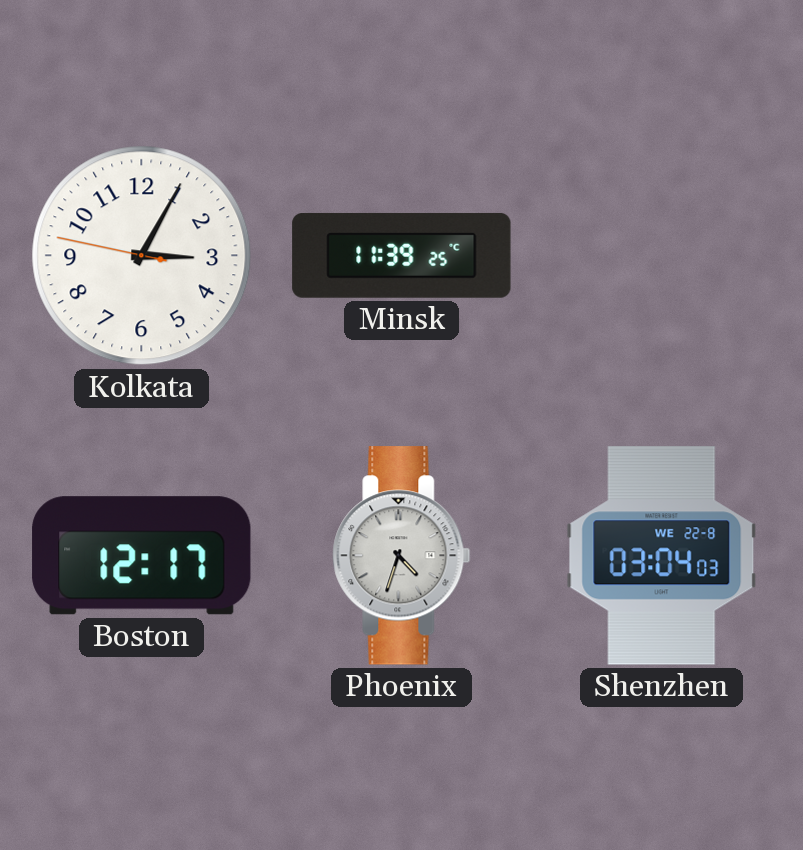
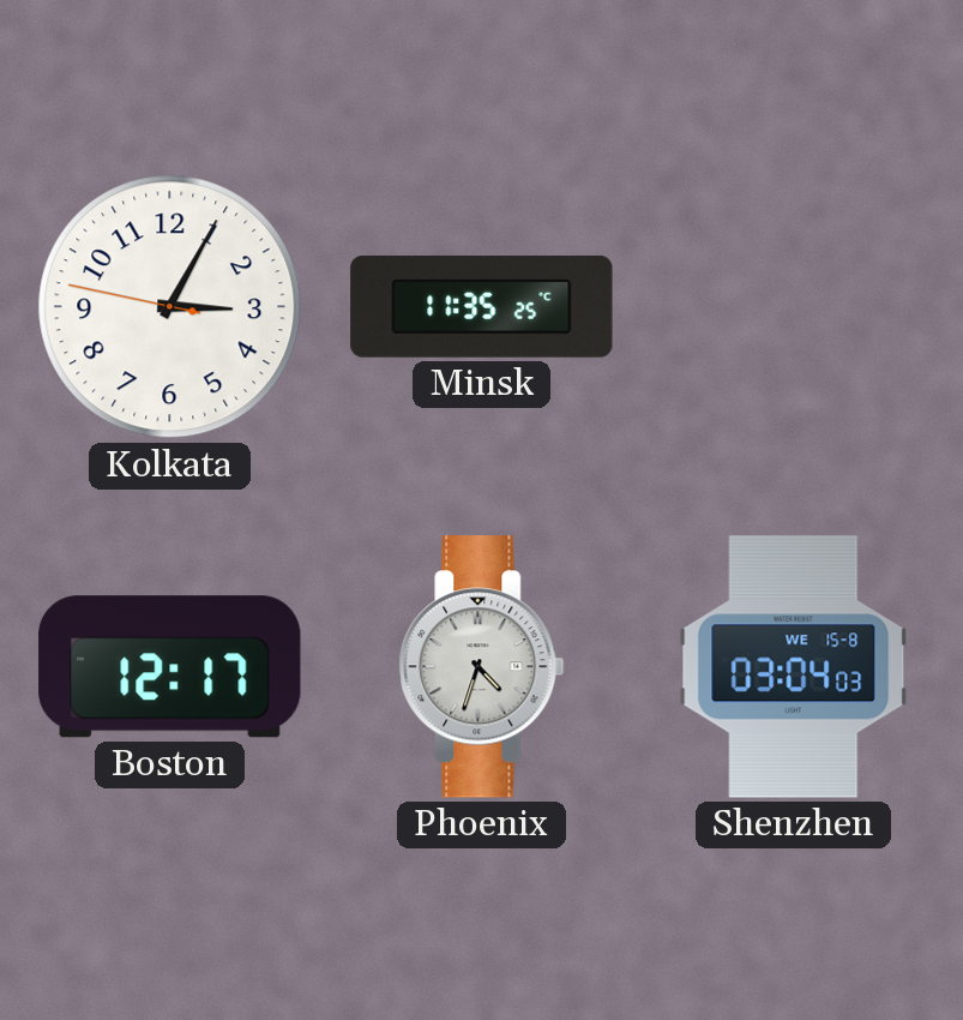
Minsk: 11:39 -> 11:35
Shenzhen date: WE 22-8 -> WE 15-8
